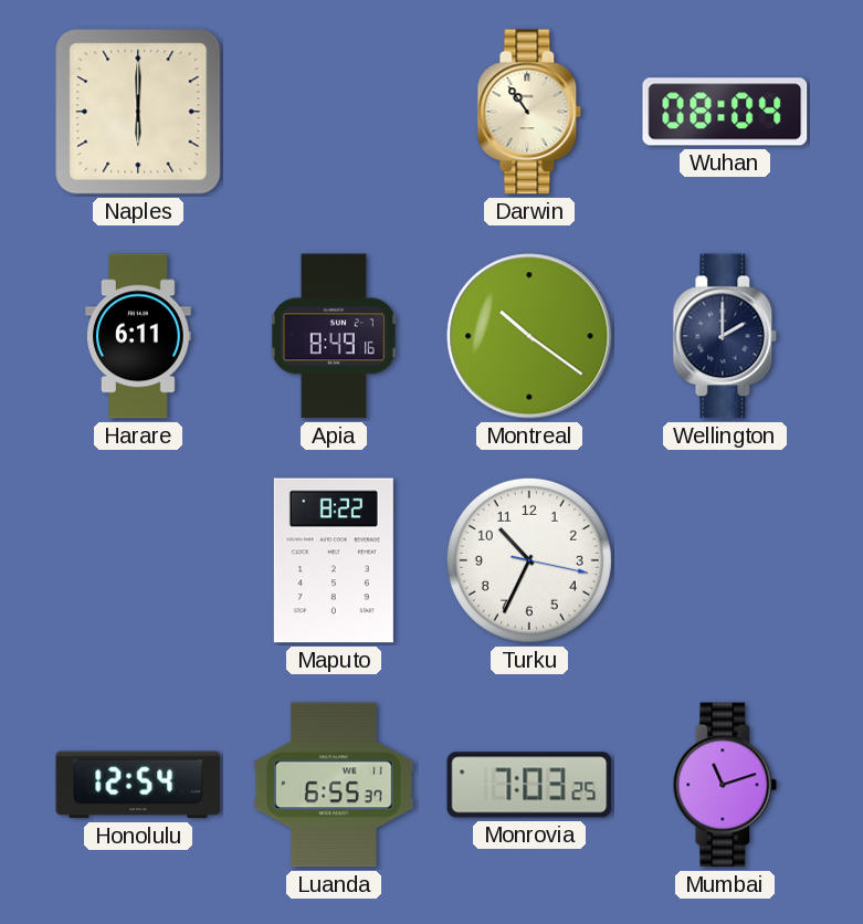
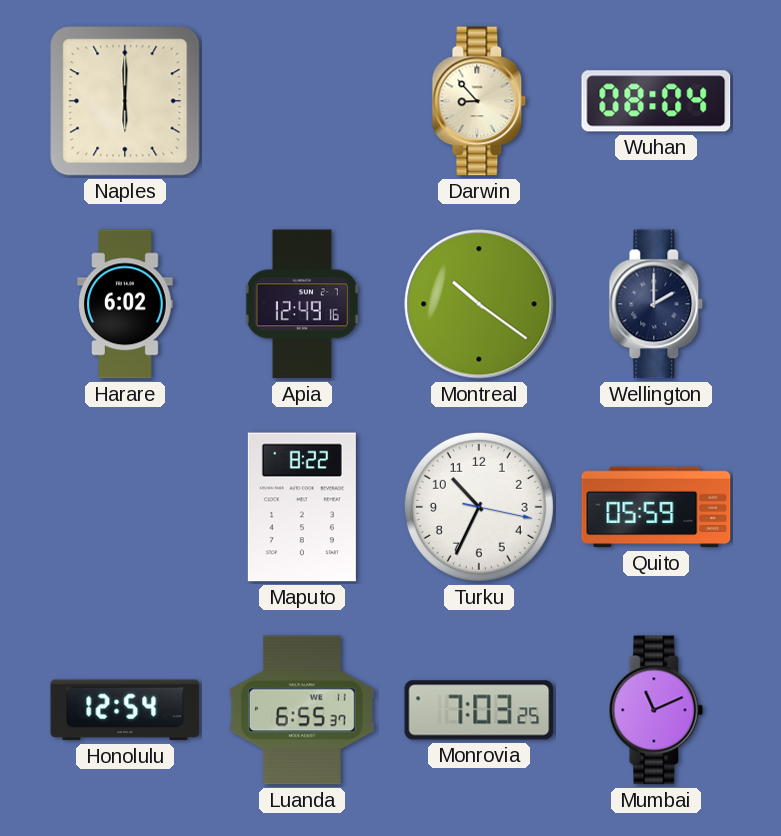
Darwin: 10:54 -> 8:53
Harare: 6:11 -> 6:02
Apia: 8:49 -> 12:49
Quito: none -> 05:59
Mumbai: 11:12 -> 11:11
